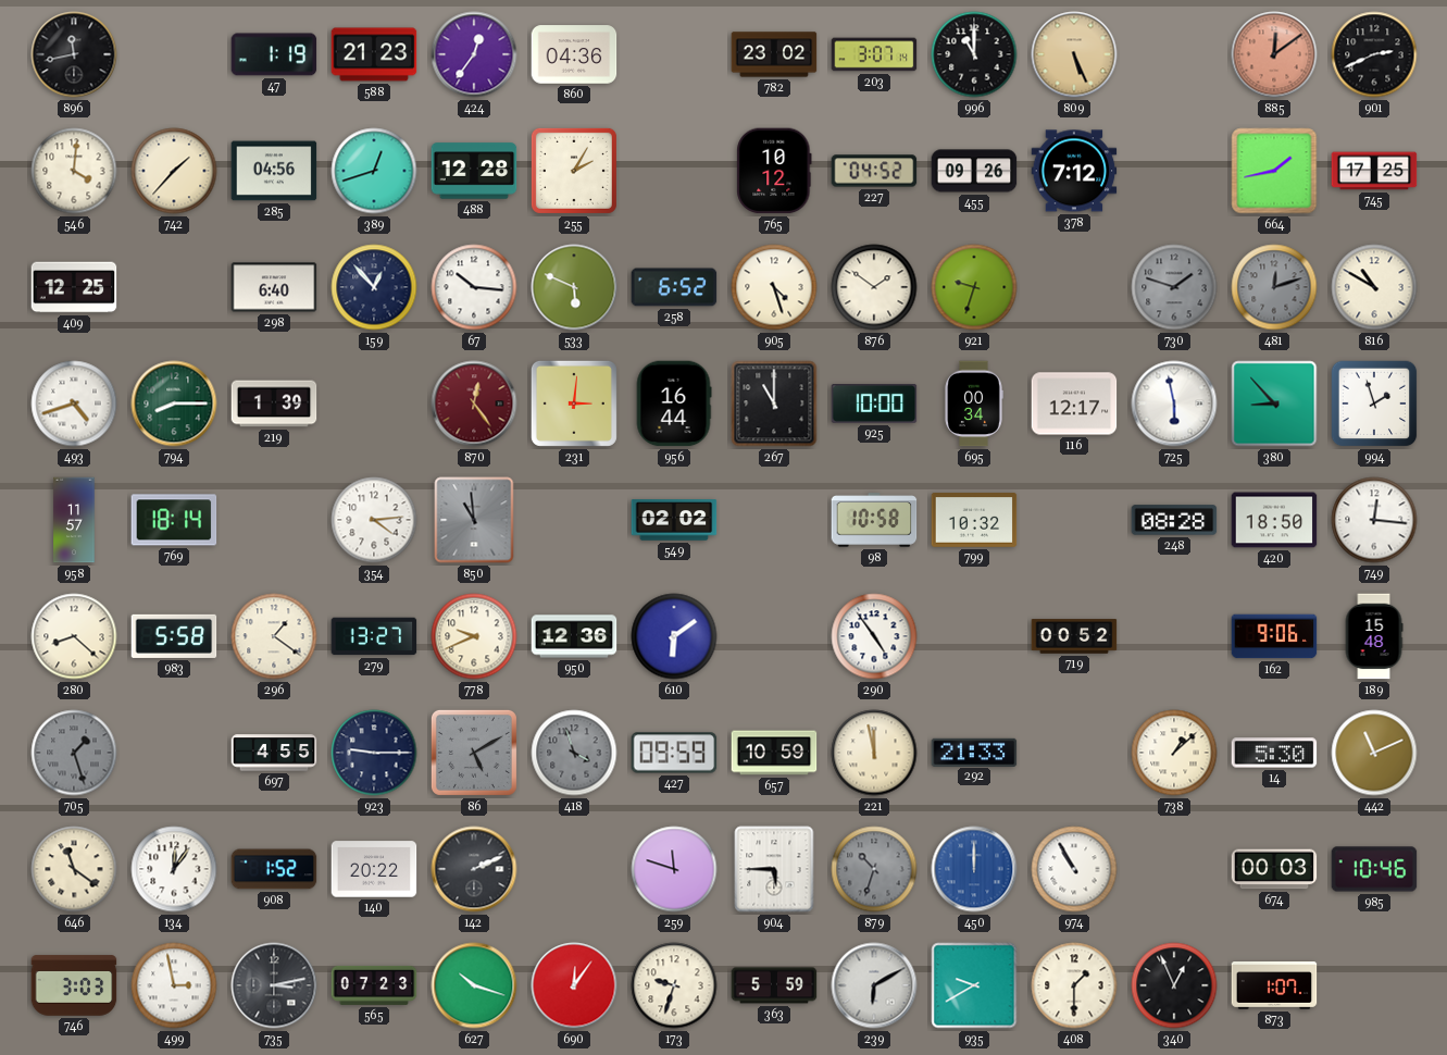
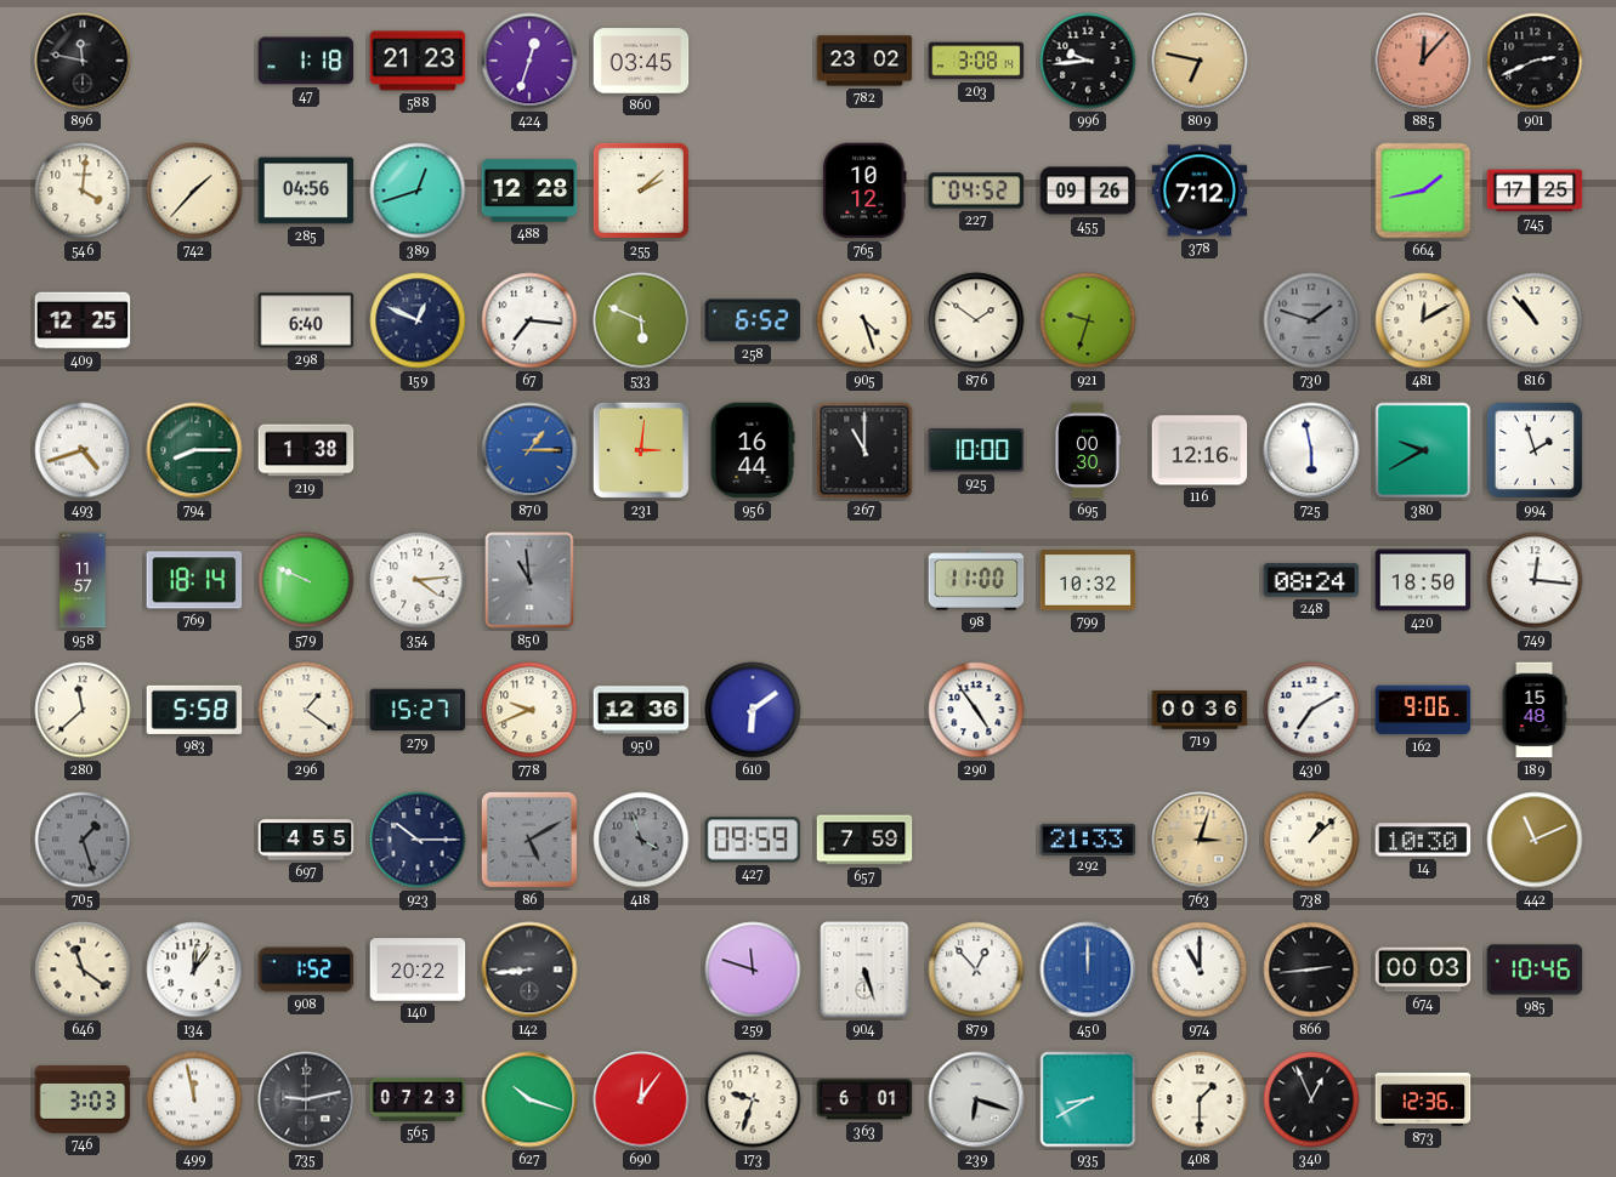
896: 11:43 -> 11:47
47: 1:19 -> 1:18
424: 12:36 -> 12:33
860: 04:36 -> 03:45
203: 3:07 -> 3:08
996: 11:00 -> 9:44
809: 5:26 -> 6:47
885: 12:09 -> 12:07
255: 2:05 -> 2:08
159: 12:53 -> 12:49
67: 10:16 -> 7:16
481: 12:12 -> 12:10
481 dial: grey -> cream
816: 10:50 -> 10:53
219: 1:39 -> 1:38
870: 12:24 -> 1:15
870 dial: burgundy -> blue
695: 00:34 -> 00:30
116: 12:17 -> 12:16
380: 8:53 -> 9:40
579: none -> 9:49
549: 02:02 -> none
98: 10:58 -> 11:00
248: 08:28 -> 08:24
280: 8:22 -> 11:38
279: 13:27 -> 15:27
719: 00:52 -> 00:36
430: none -> 7:10
923: 9:15 -> 10:15
657: 10:59 -> 7:59
221: 11:58 -> none
763: none -> 3:03
14: 5:30 -> 10:30
142: 2:11 -> 8:44
904: 5:45 -> 5:27
879: 10:33 -> 12:53
879 dial: grey -> white
974: 10:55 -> 11:00
866: none -> 2:44
499: 2:58 -> 11:58
735: 3:13 -> 9:13
363: 5:59 -> 6:01
239: 6:10 -> 6:18
935: 9:40 -> 8:40
873: 1:07 -> 12:36
